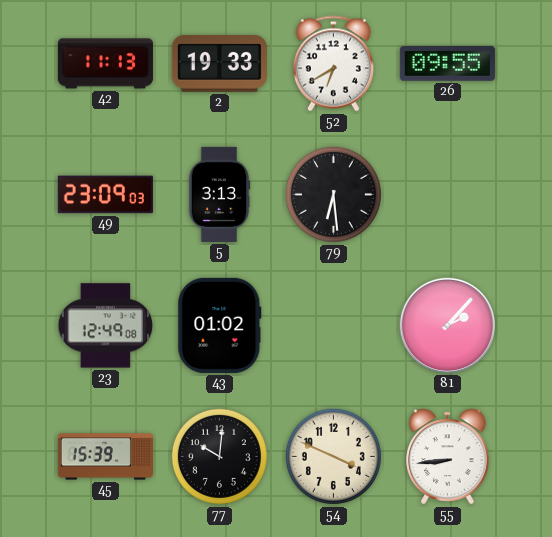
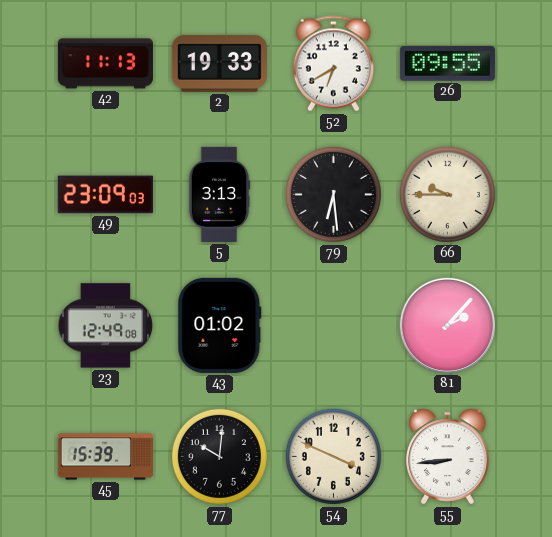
66: none -> 9:45
